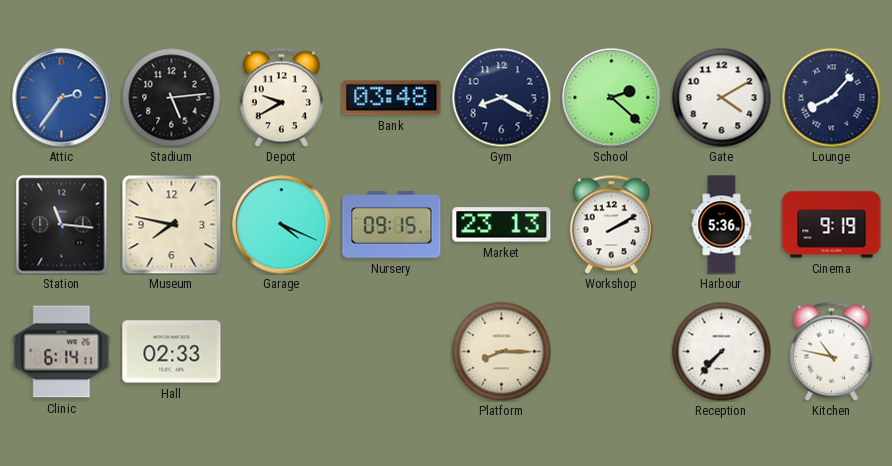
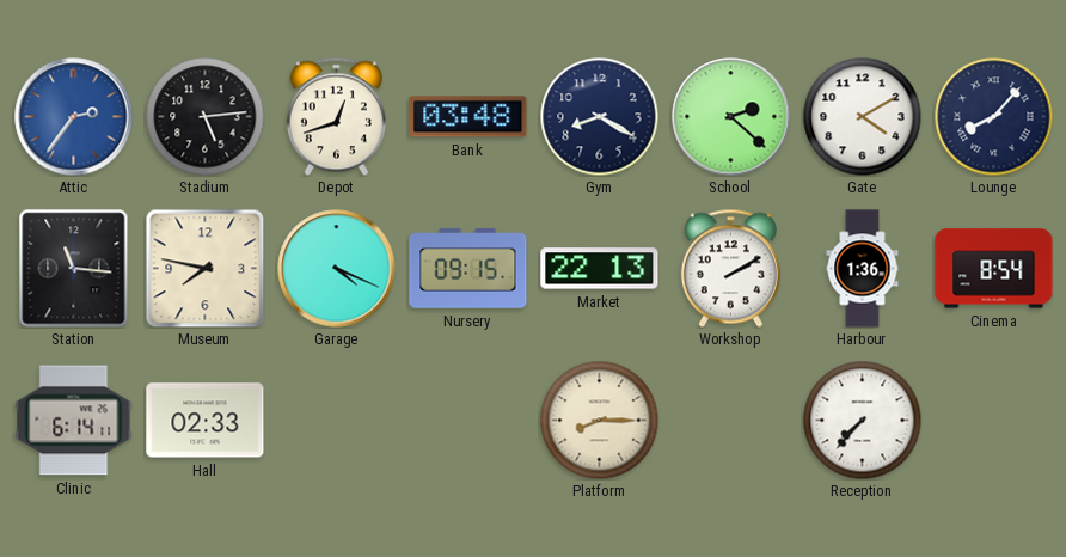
Depot: 9:40 -> 12:42
Market: 23:13 -> 22:13
Harbour: 5:36 -> 1:36
Cinema: 9:19 -> 8:54
Kitchen: 10:47 -> none
